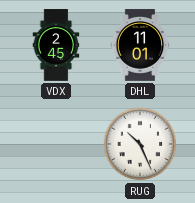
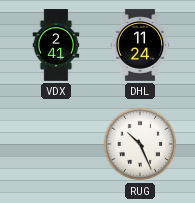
VDX: 2:45 -> 2:41
DHL: 11:01 -> 11:24
